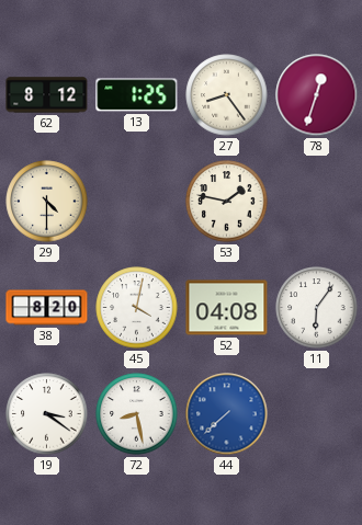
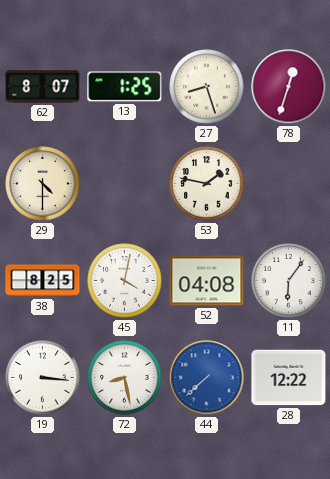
62: 8:12 -> 8:07
27: 8:24 -> 8:27
38: 8:20 -> 8:25
19: 3:21 -> 3:16
28: none -> 12:22
